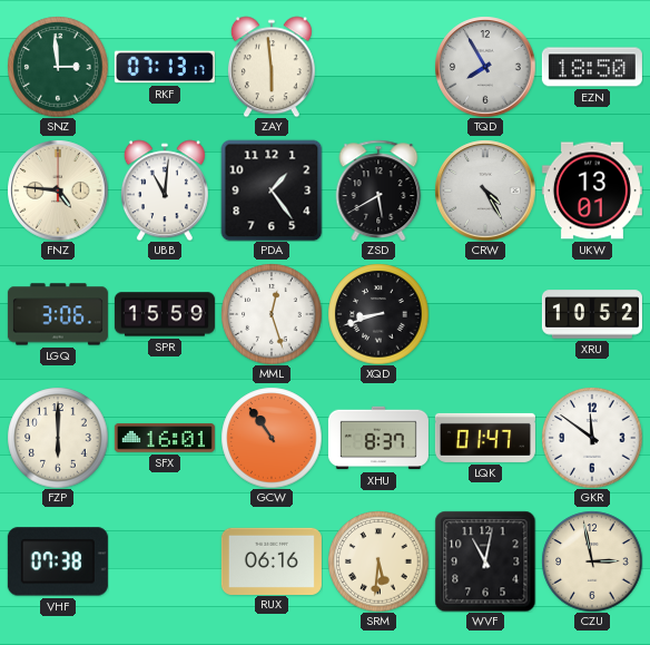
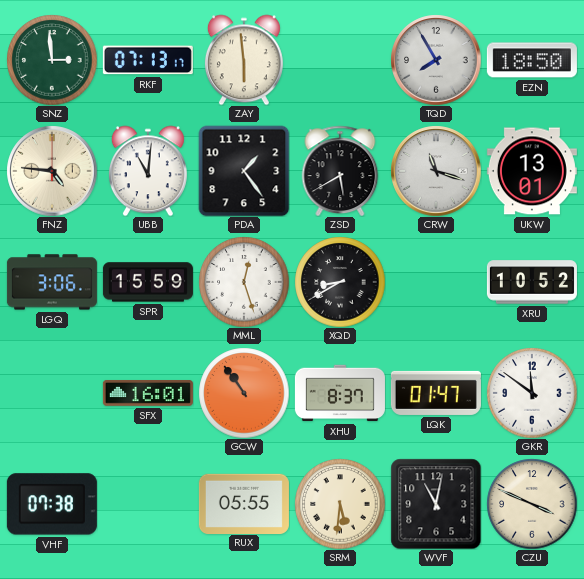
CRW: 4:25 -> 11:18
XQD: 8:42 -> 8:40
FZP: 6:00 -> none
RUX: 06:16 -> 05:55
CZU: 2:58 -> 3:49
